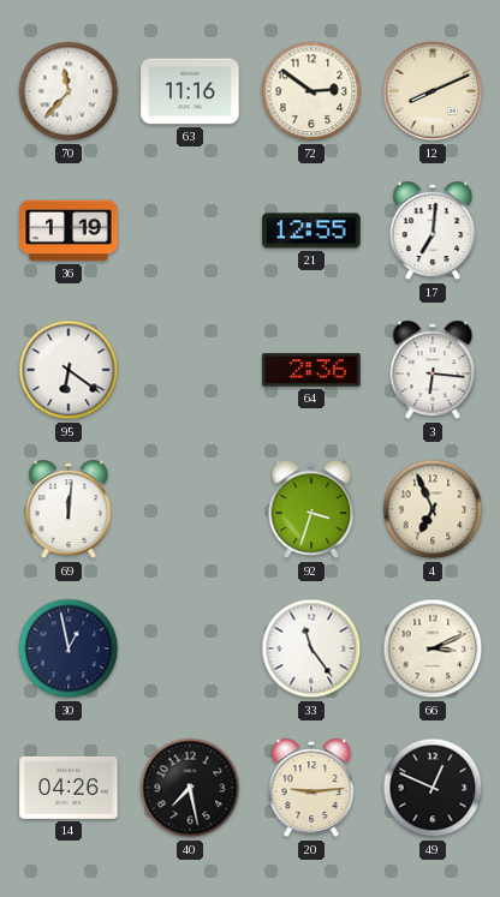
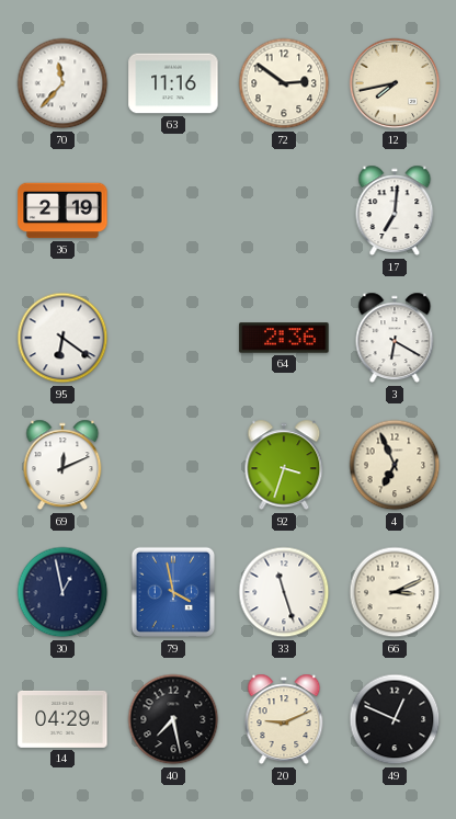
12: 8:11 -> 7:43
36: 1:19 -> 2:19
21: 12:55 -> none
3: 6:16 -> 6:20
69: 12:01 -> 12:11
79: none -> 3:58
33: 11:24 -> 11:27
14: 04:26 -> 04:29
20: 9:14 -> 9:11
